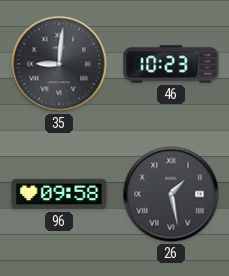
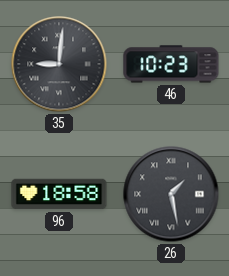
96: 09:58 -> 18:58
